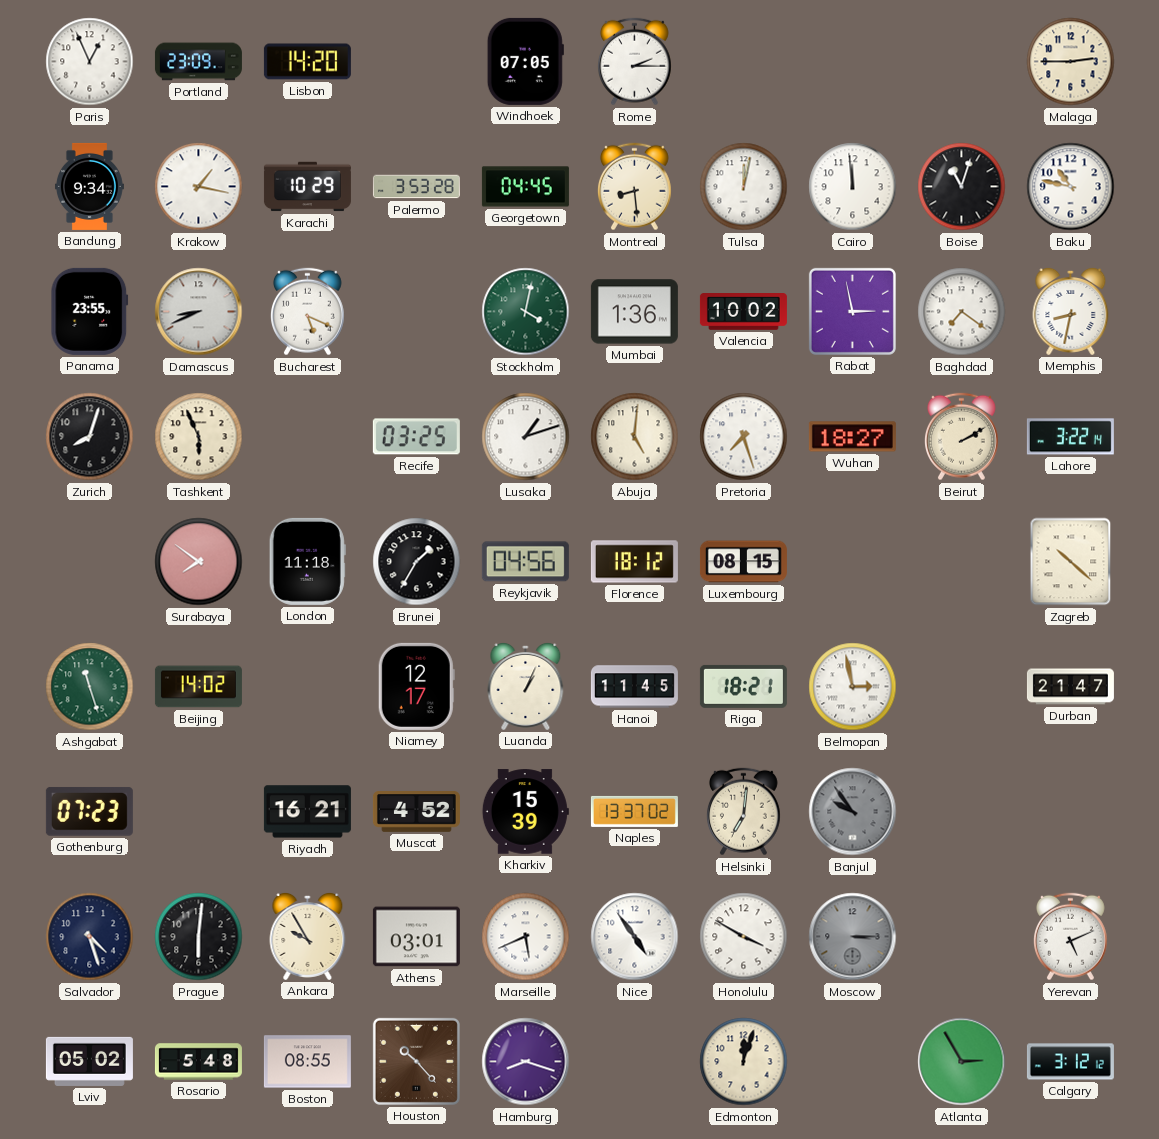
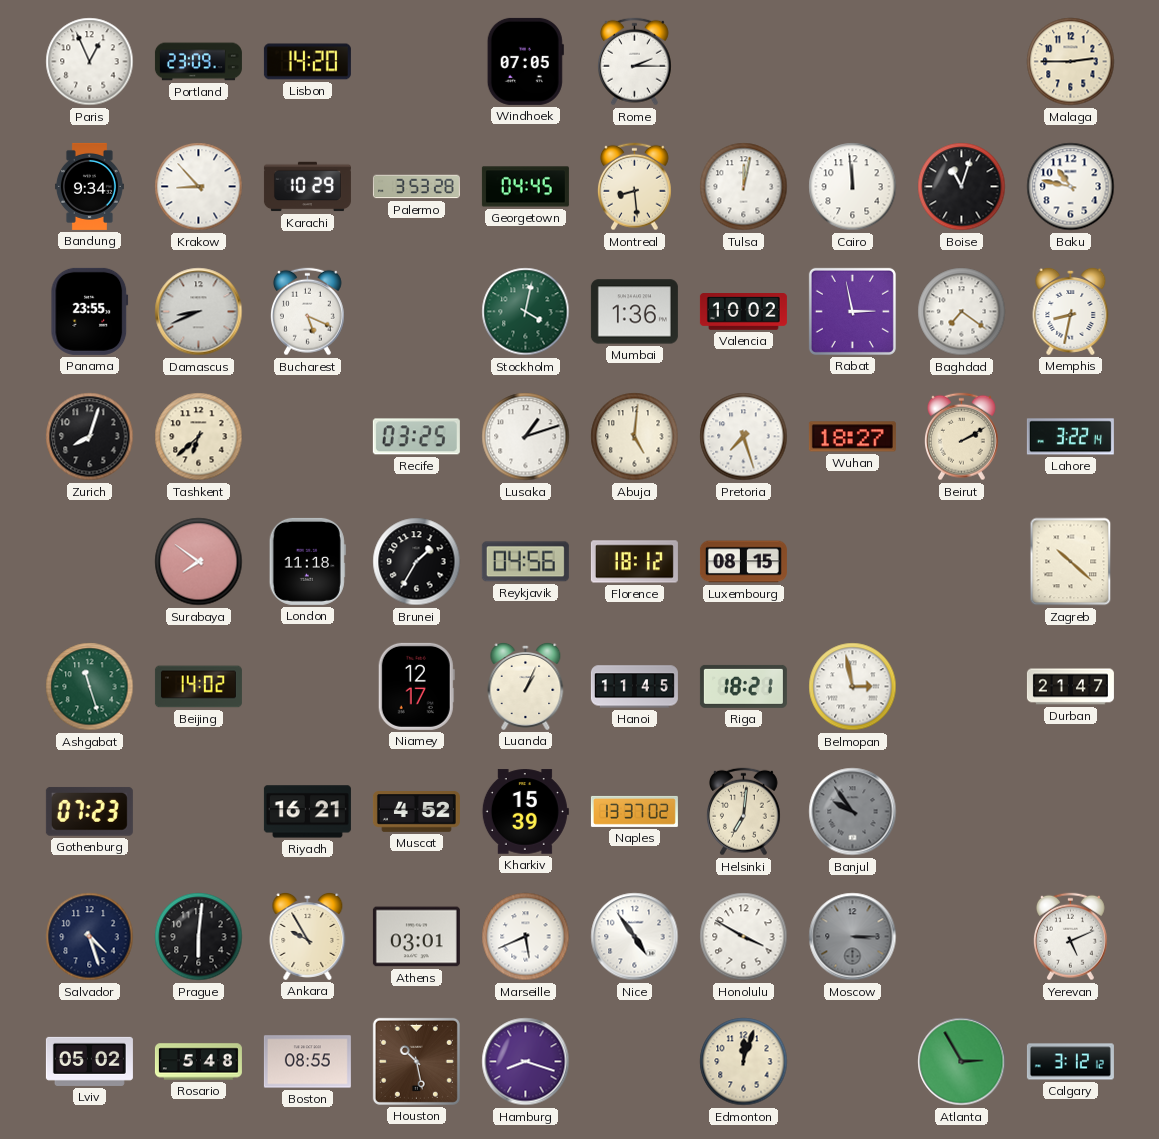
Krakow: 1:17 -> 8:53
Tashkent: 5:56 -> 6:38
Houston: 10:23 -> 10:28
